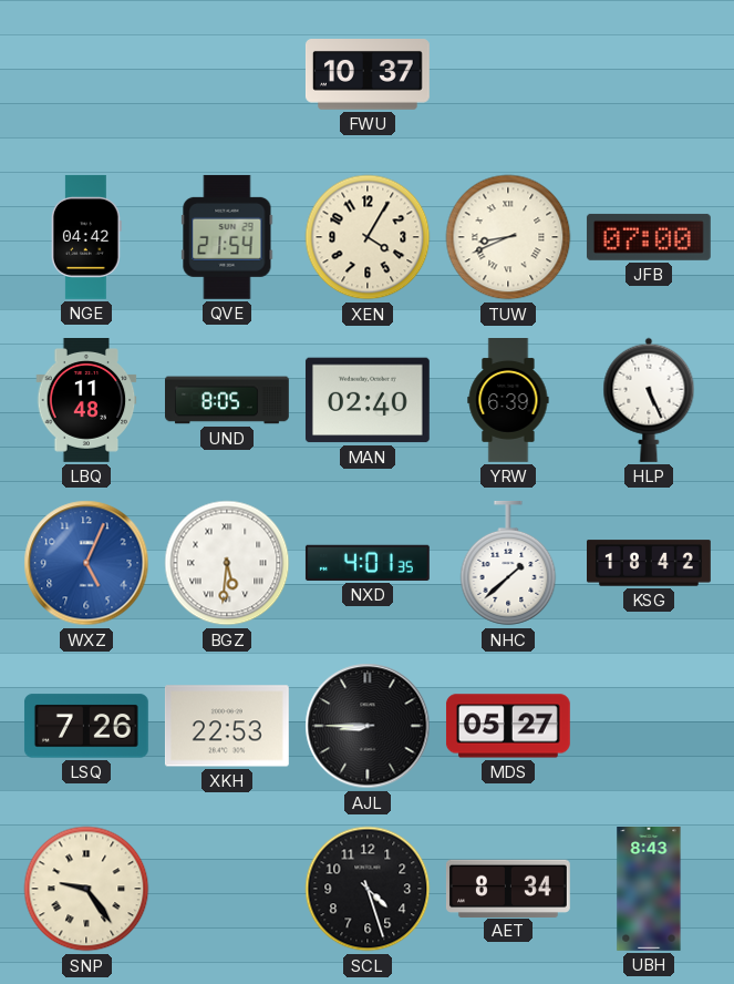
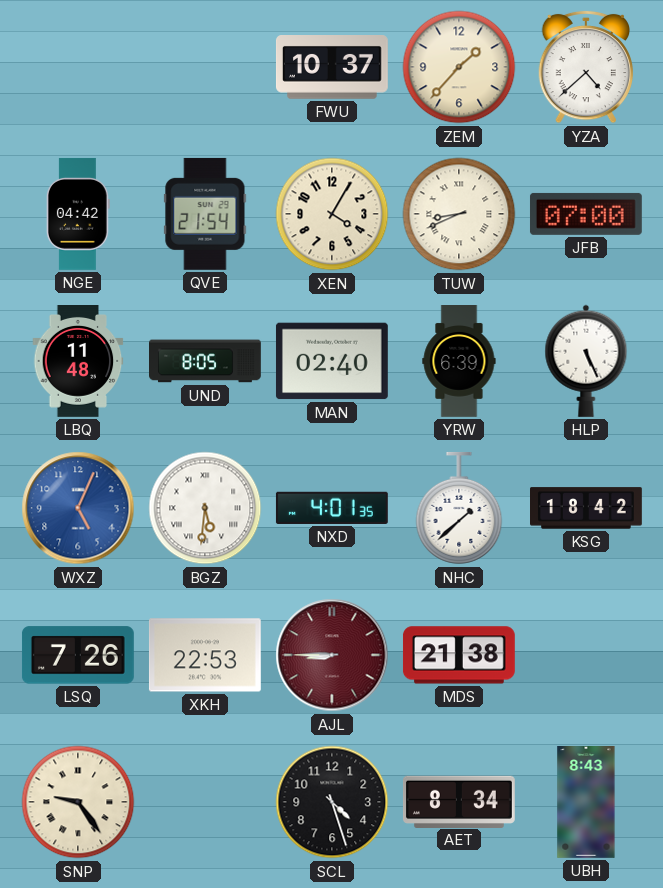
ZEM: none -> 1:37
YZA: none -> 4:38
AJL dial: black -> burgundy
MDS: 05:27 -> 21:38
